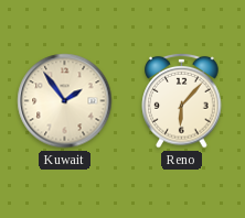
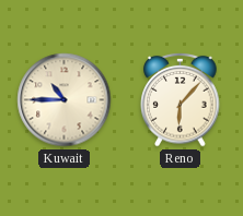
Kuwait: 1:54 -> 10:45
